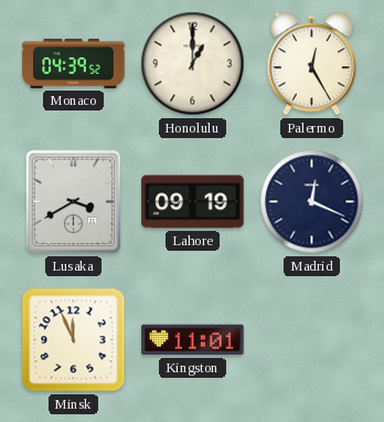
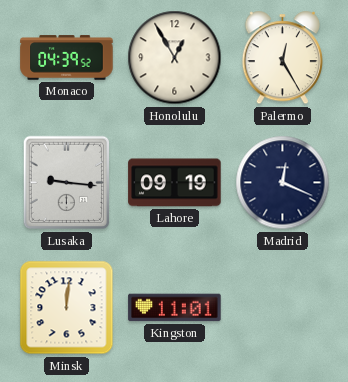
Honolulu: 1:00 -> 12:55
Lusaka: 3:40 -> 9:16
Minsk: 11:56 -> 12:01
